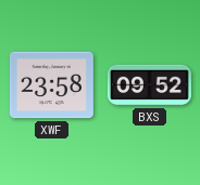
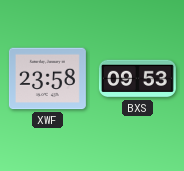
BXS: 09:52 -> 09:53
